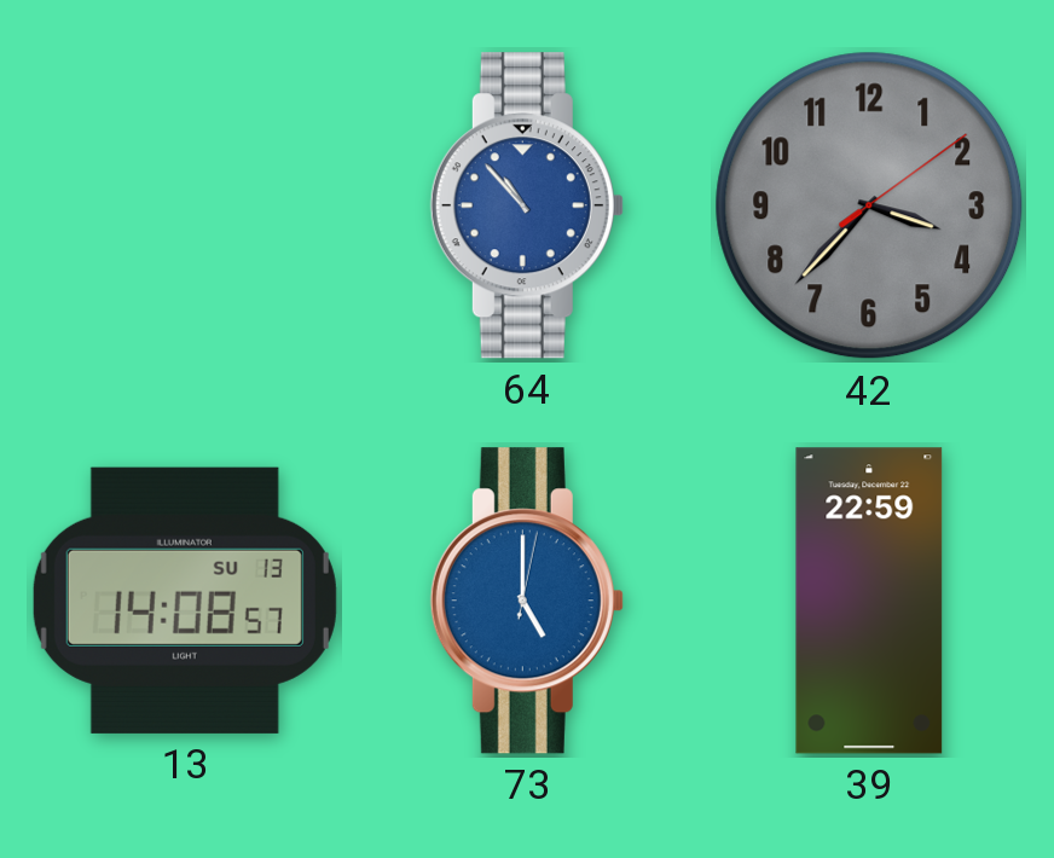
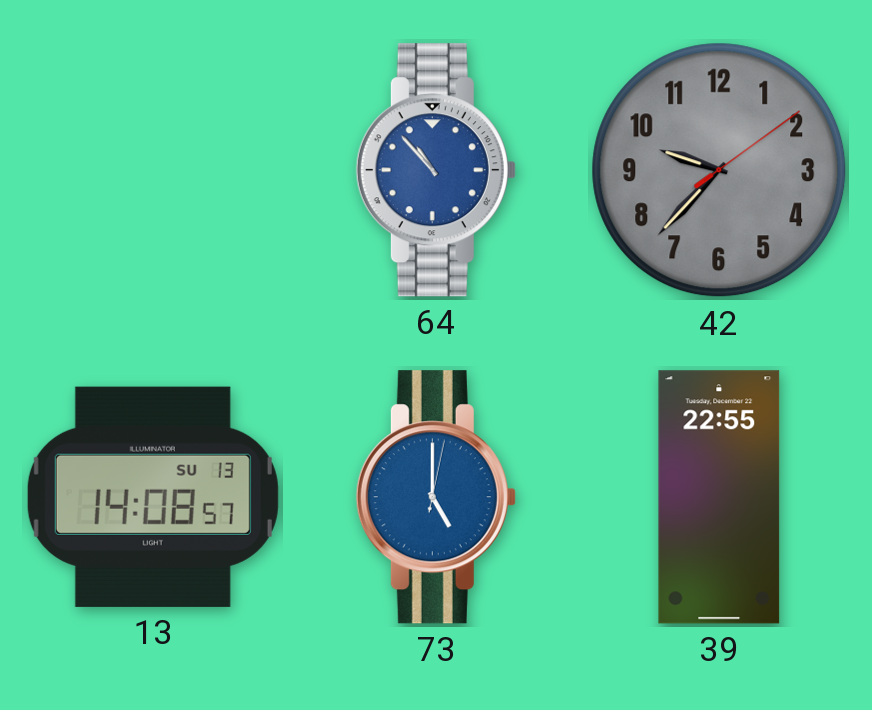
42: 3:37 -> 9:37
39: 22:59 -> 22:55
